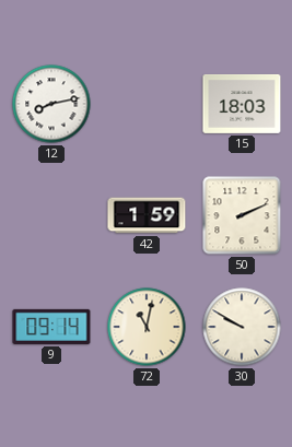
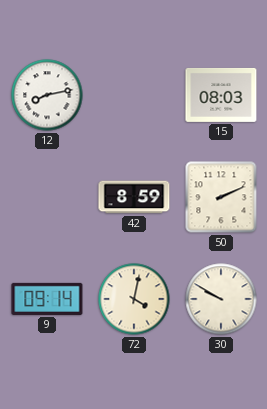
15: 18:03 -> 08:03
42: 1:59 -> 8:59
72: 11:02 -> 4:02
